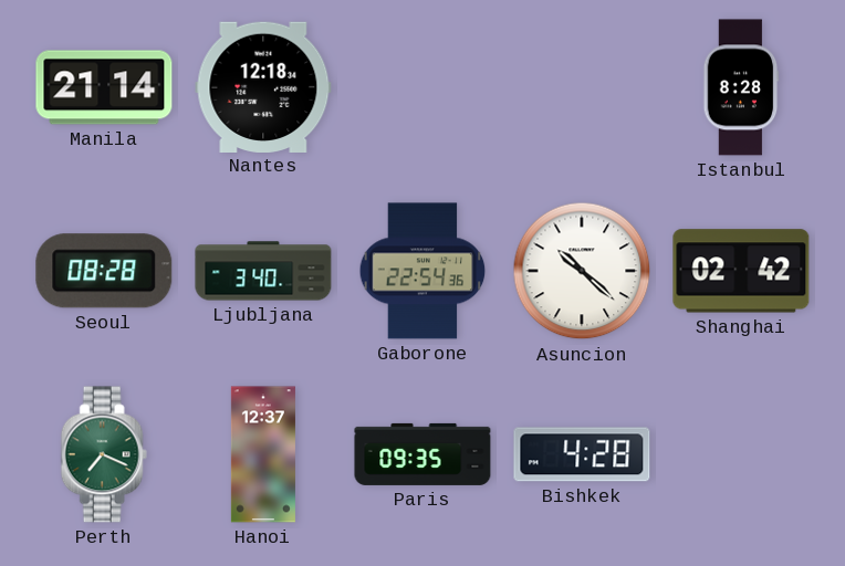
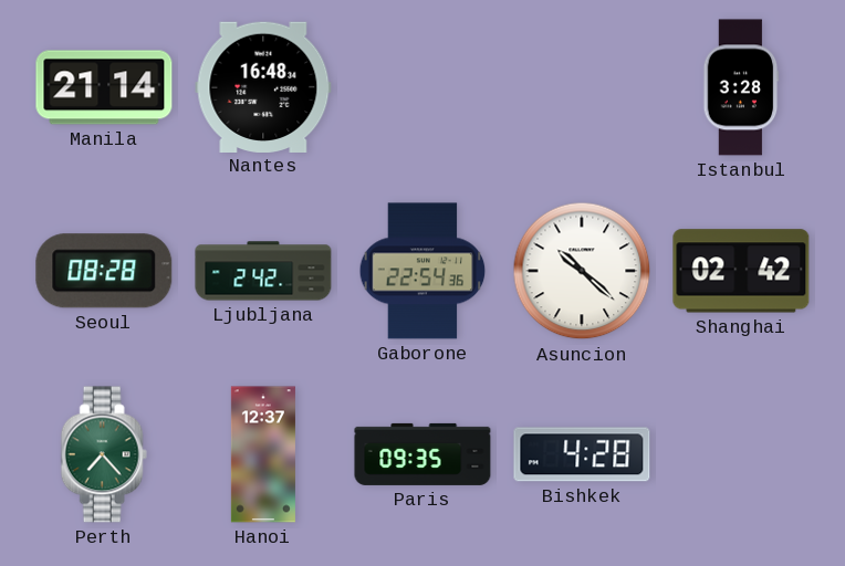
Nantes: 12:18 -> 16:48
Istanbul: 8:28 -> 3:28
Ljubljana: 3:40 -> 2:42
Perth: 7:19 -> 7:23
